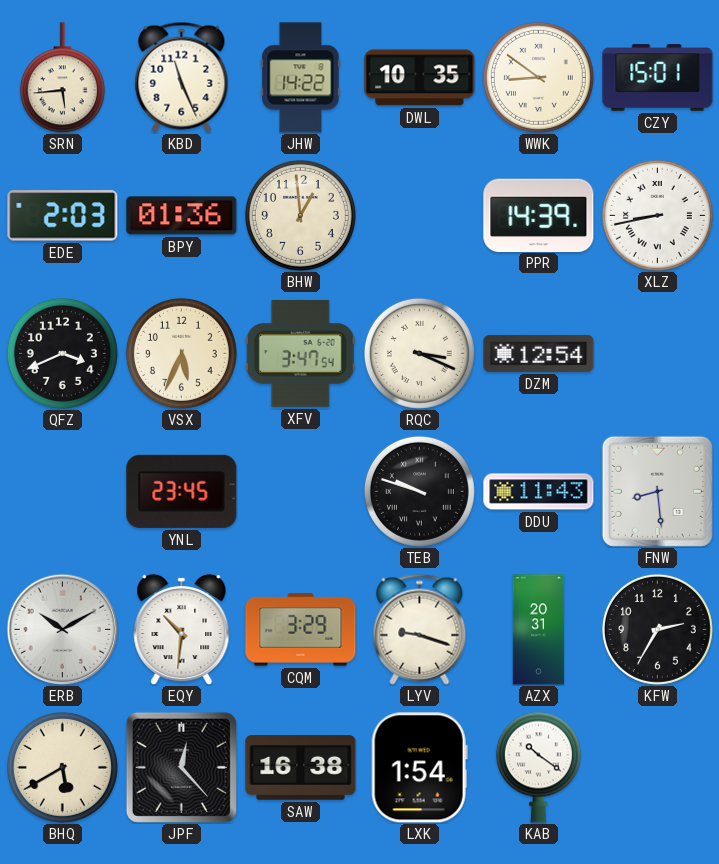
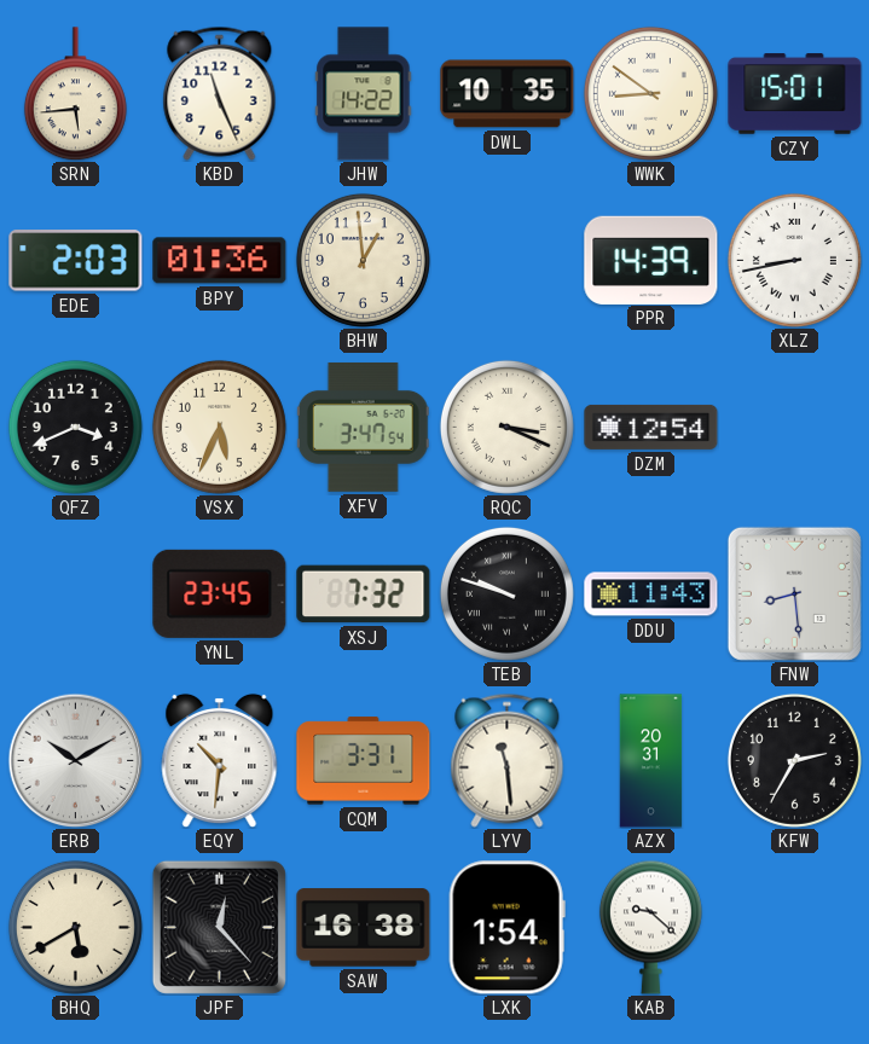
XSJ: none -> 7:32
CQM: 3:29 -> 3:31
LYV: 9:18 -> 11:29
KAB: 10:21 -> 9:22
